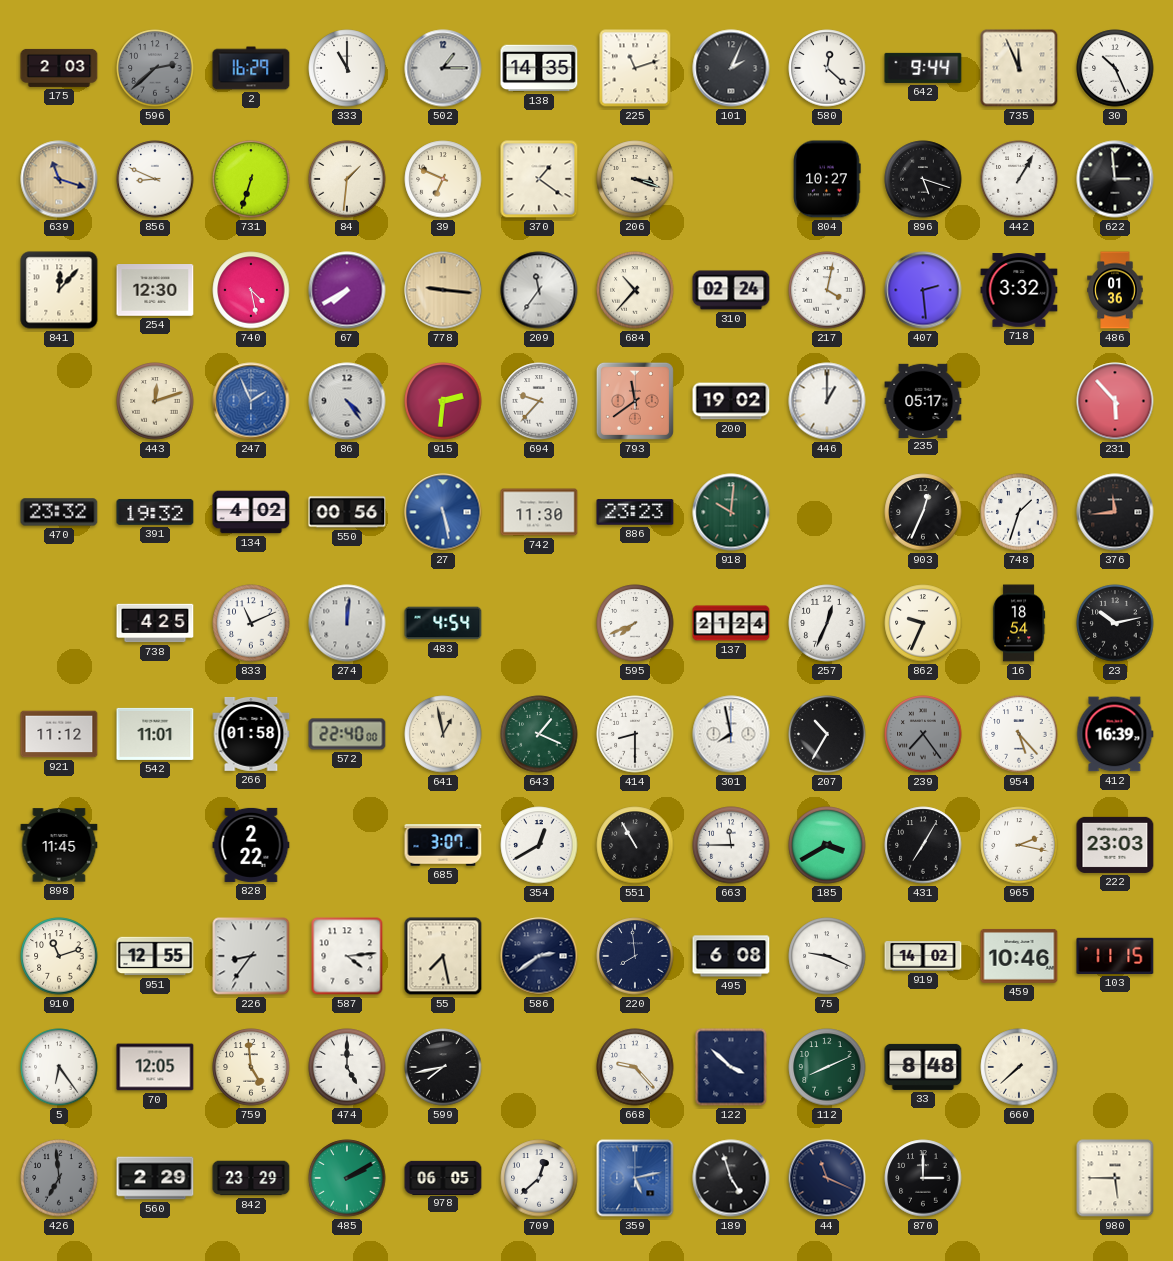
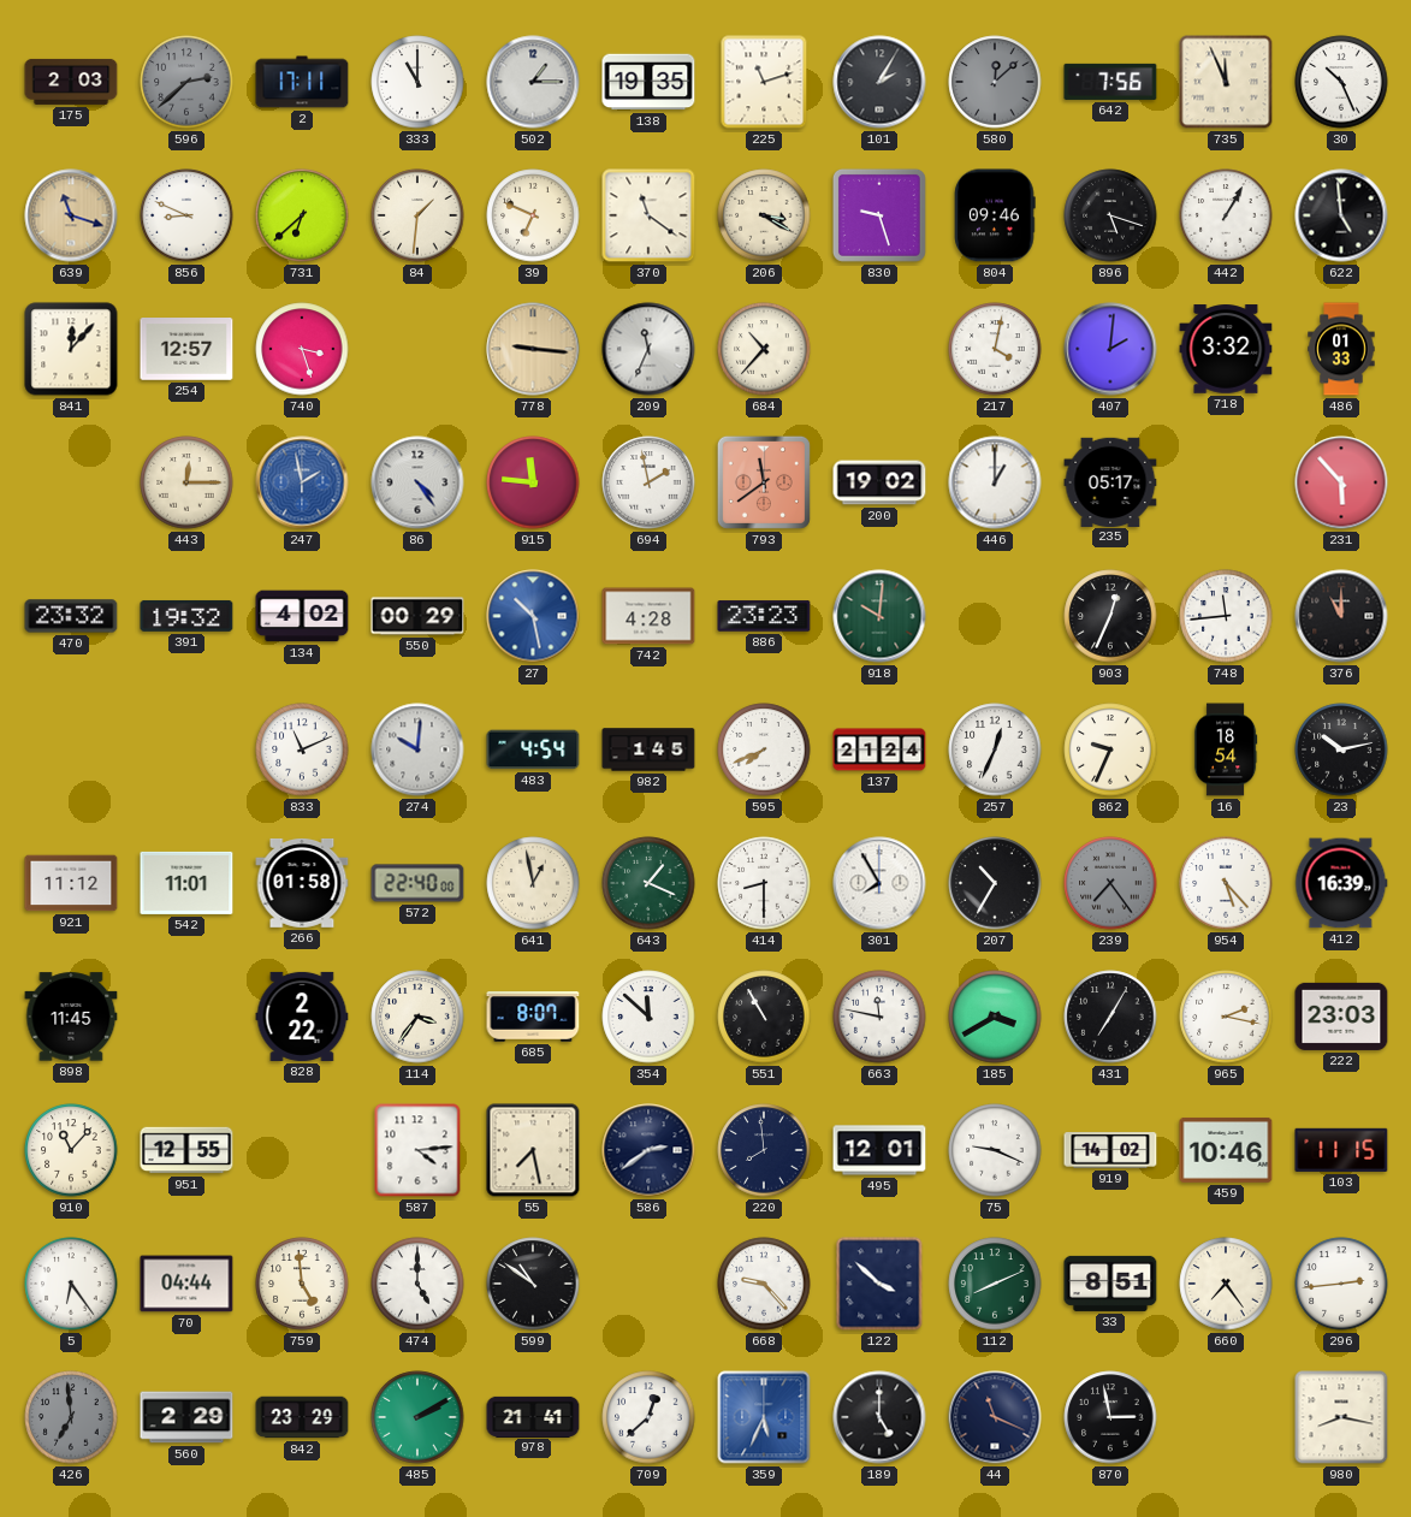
2: 16:29 -> 17:11
138: 14:35 -> 19:35
101: 2:04 -> 2:05
580: 12:22 -> 12:08
580 dial: white -> grey
642: 9:44 -> 7:56
731: 6:33 -> 6:38
370: 1:21 -> 11:21
206: 3:18 -> 3:20
830: none -> 9:27
804: 10:27 -> 09:46
622: 2:59 -> 4:59
254: 12:30 -> 12:57
740: 4:28 -> 3:27
67: 7:40 -> none
209: 11:36 -> 11:34
310: 02:24 -> none
407: 2:29 -> 2:01
486: 01:36 -> 01:33
443: 12:12 -> 12:15
247: 1:56 -> 1:58
915: 2:31 -> 11:46
694: 9:37 -> 1:58
550: 00:56 -> 00:29
27: 5:28 -> 10:28
742: 11:30 -> 4:28
748: 1:33 -> 11:44
376: 11:44 -> 11:00
738: 4:25 -> none
274: 12:01 -> 10:01
982: none -> 1:45
301: 7:58 -> 7:55
114: none -> 3:36
685: 3:07 -> 8:07
354: 12:40 -> 11:52
663: 11:45 -> 11:47
910: 11:12 -> 11:07
226: 8:36 -> none
495: 6:08 -> 12:01
70: 12:05 -> 04:44
599: 7:43 -> 10:51
33: 8:48 -> 8:51
660: 7:38 -> 7:24
296: none -> 2:44
978: 06:05 -> 21:41
359: 5:13 -> 5:34
189: 4:57 -> 5:00
870: 3:00 -> 2:58
980: 5:45 -> 8:17
